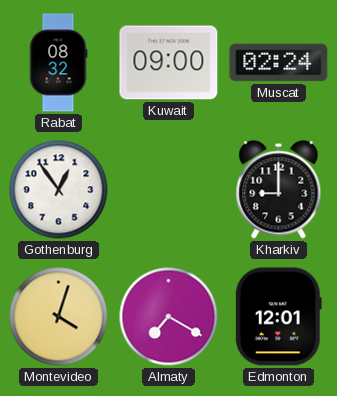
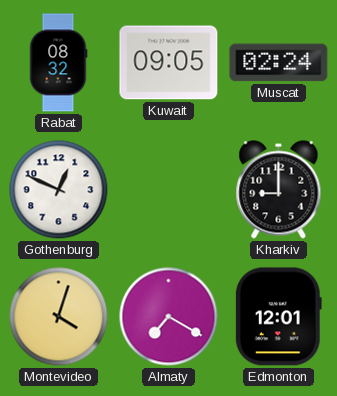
Kuwait: 09:00 -> 09:05
Gothenburg: 12:54 -> 12:49
